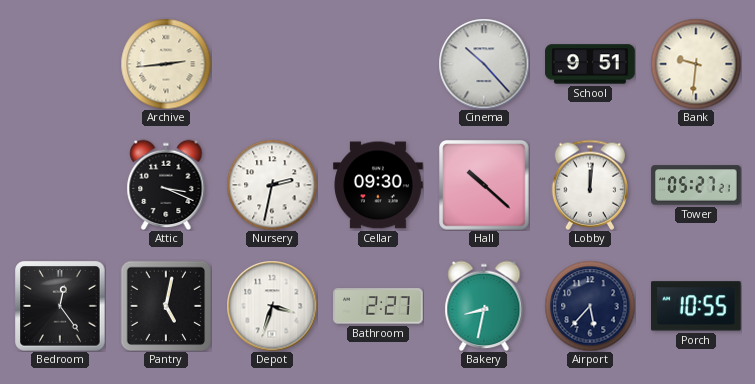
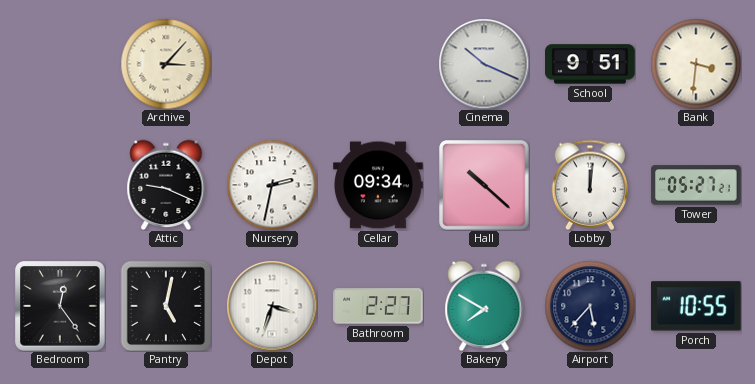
Archive: 2:44 -> 3:07
Cinema: 10:23 -> 10:19
Bank: 9:31 -> 3:31
Attic: 3:19 -> 9:19
Cellar: 09:30 -> 09:34
Bakery: 8:32 -> 7:50
